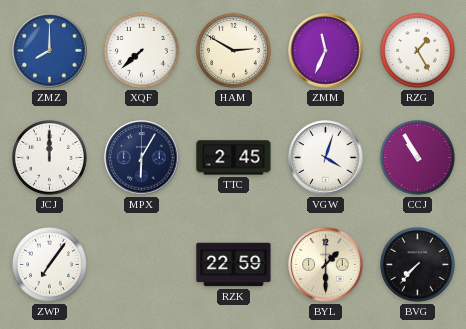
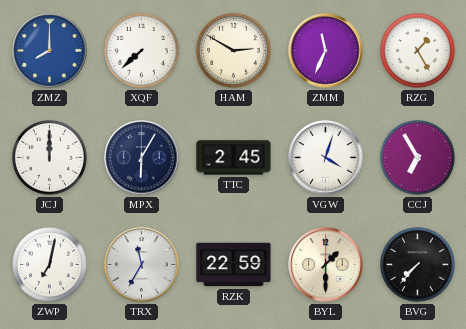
CCJ: 10:55 -> 6:55
ZWP: 7:06 -> 7:02
TRX: none -> 11:35
